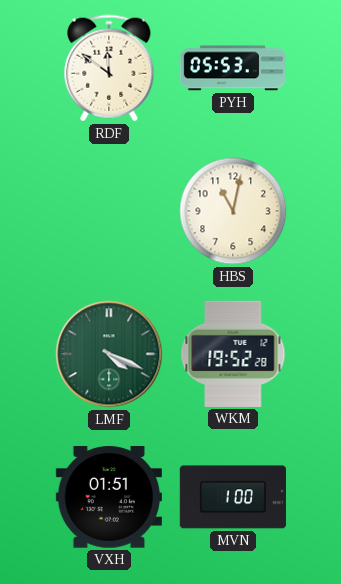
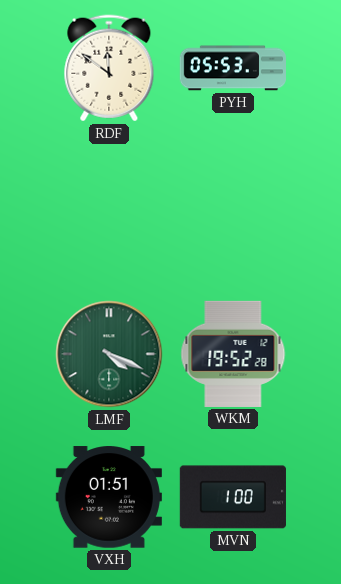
HBS: 11:02 -> none
